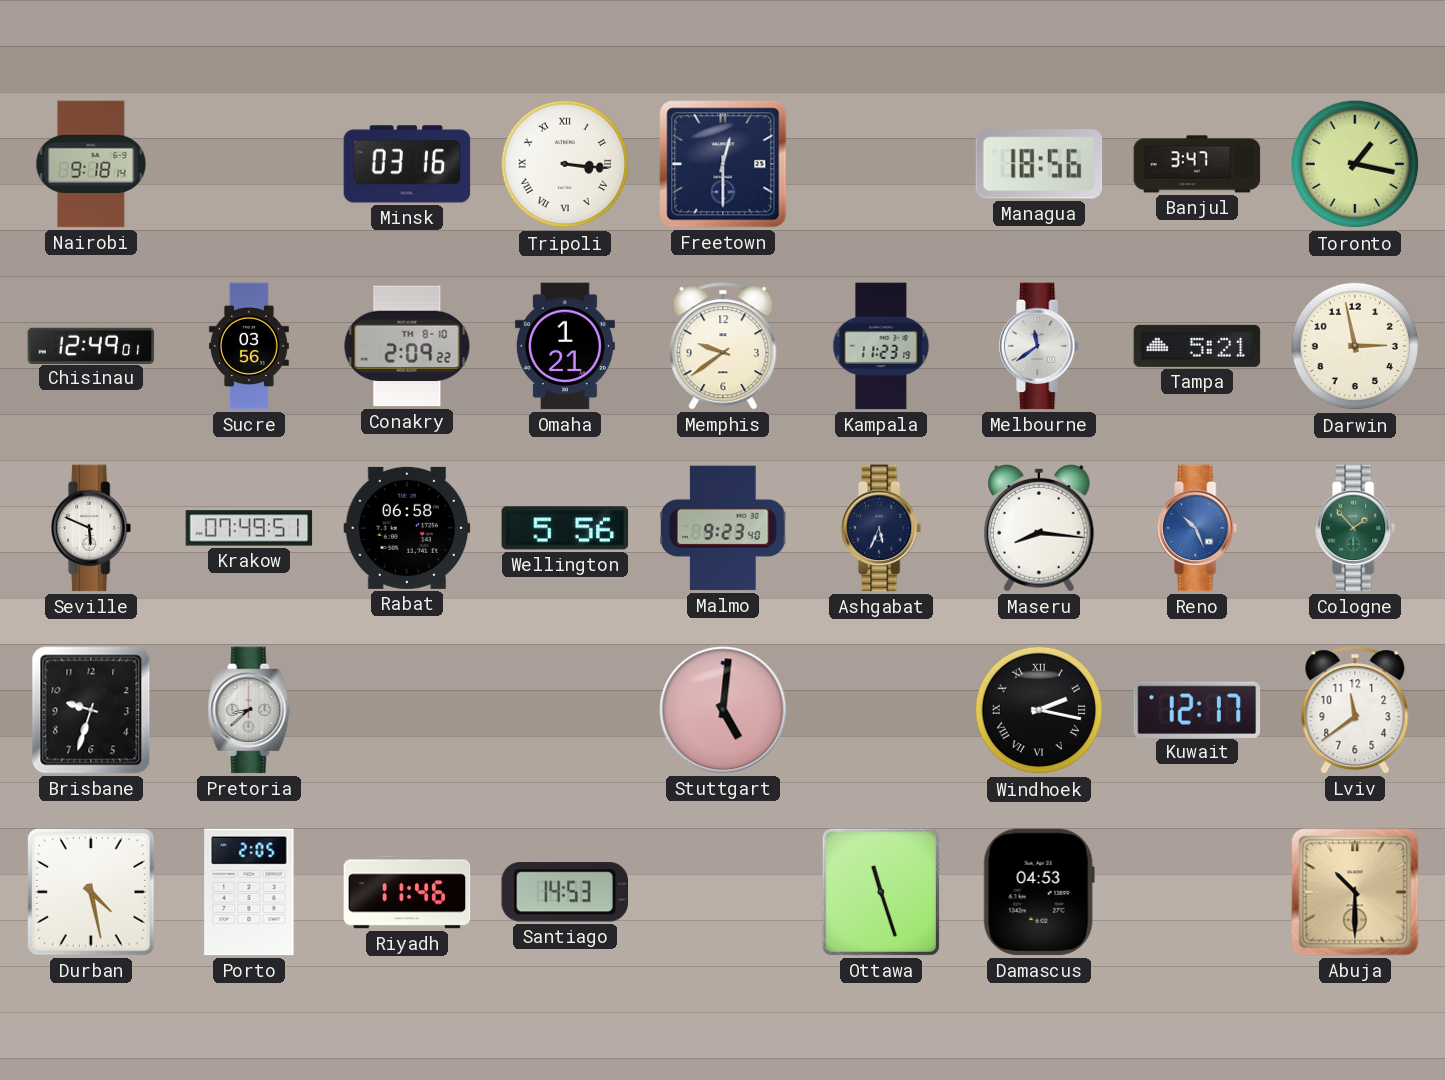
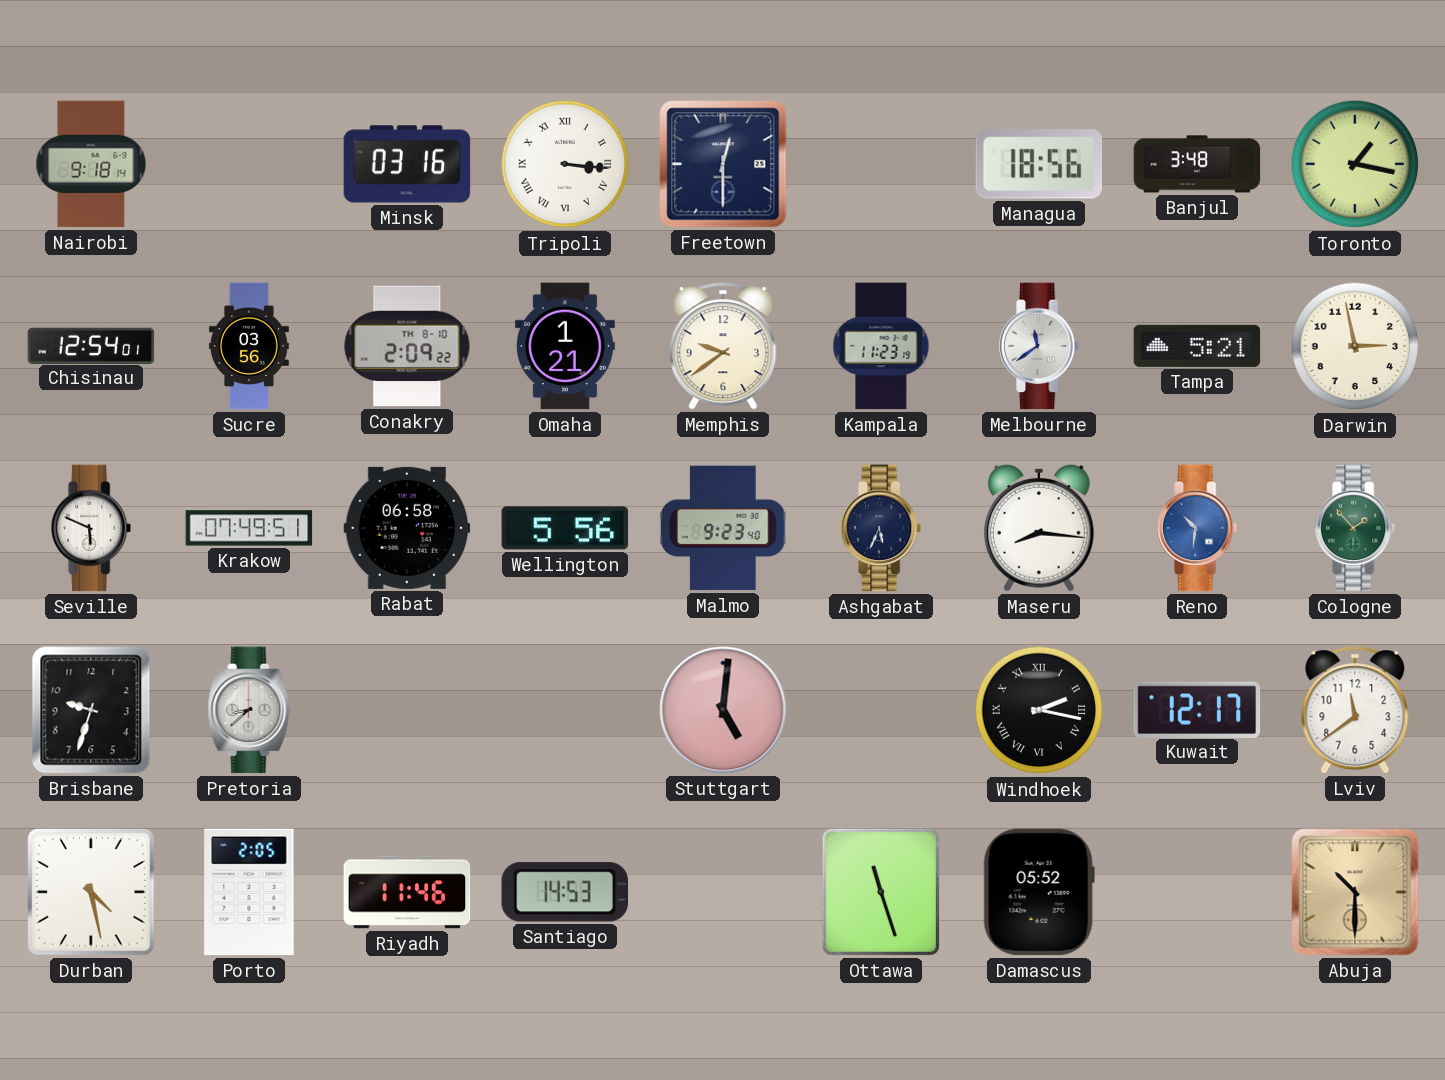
Banjul: 3:47 -> 3:48
Chisinau: 12:49 -> 12:54
Reno: 10:26 -> 10:31
Damascus: 04:53 -> 05:52
